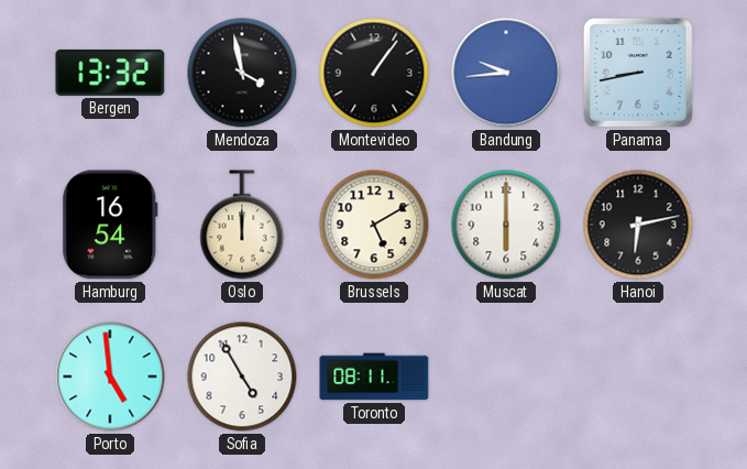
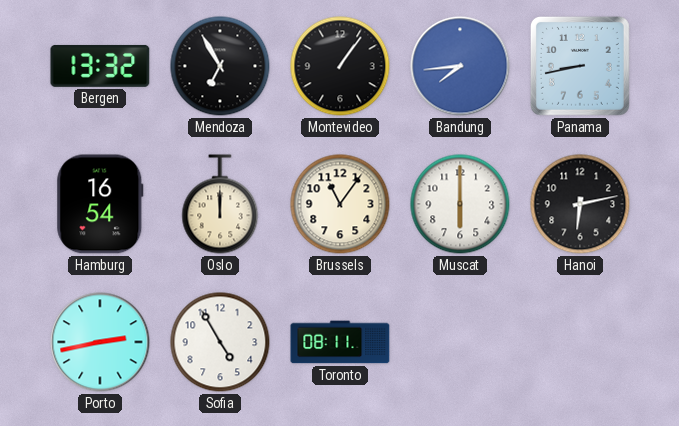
Mendoza: 3:58 -> 6:55
Bandung: 9:44 -> 7:44
Brussels: 5:10 -> 11:06
Porto: 4:59 -> 2:43
